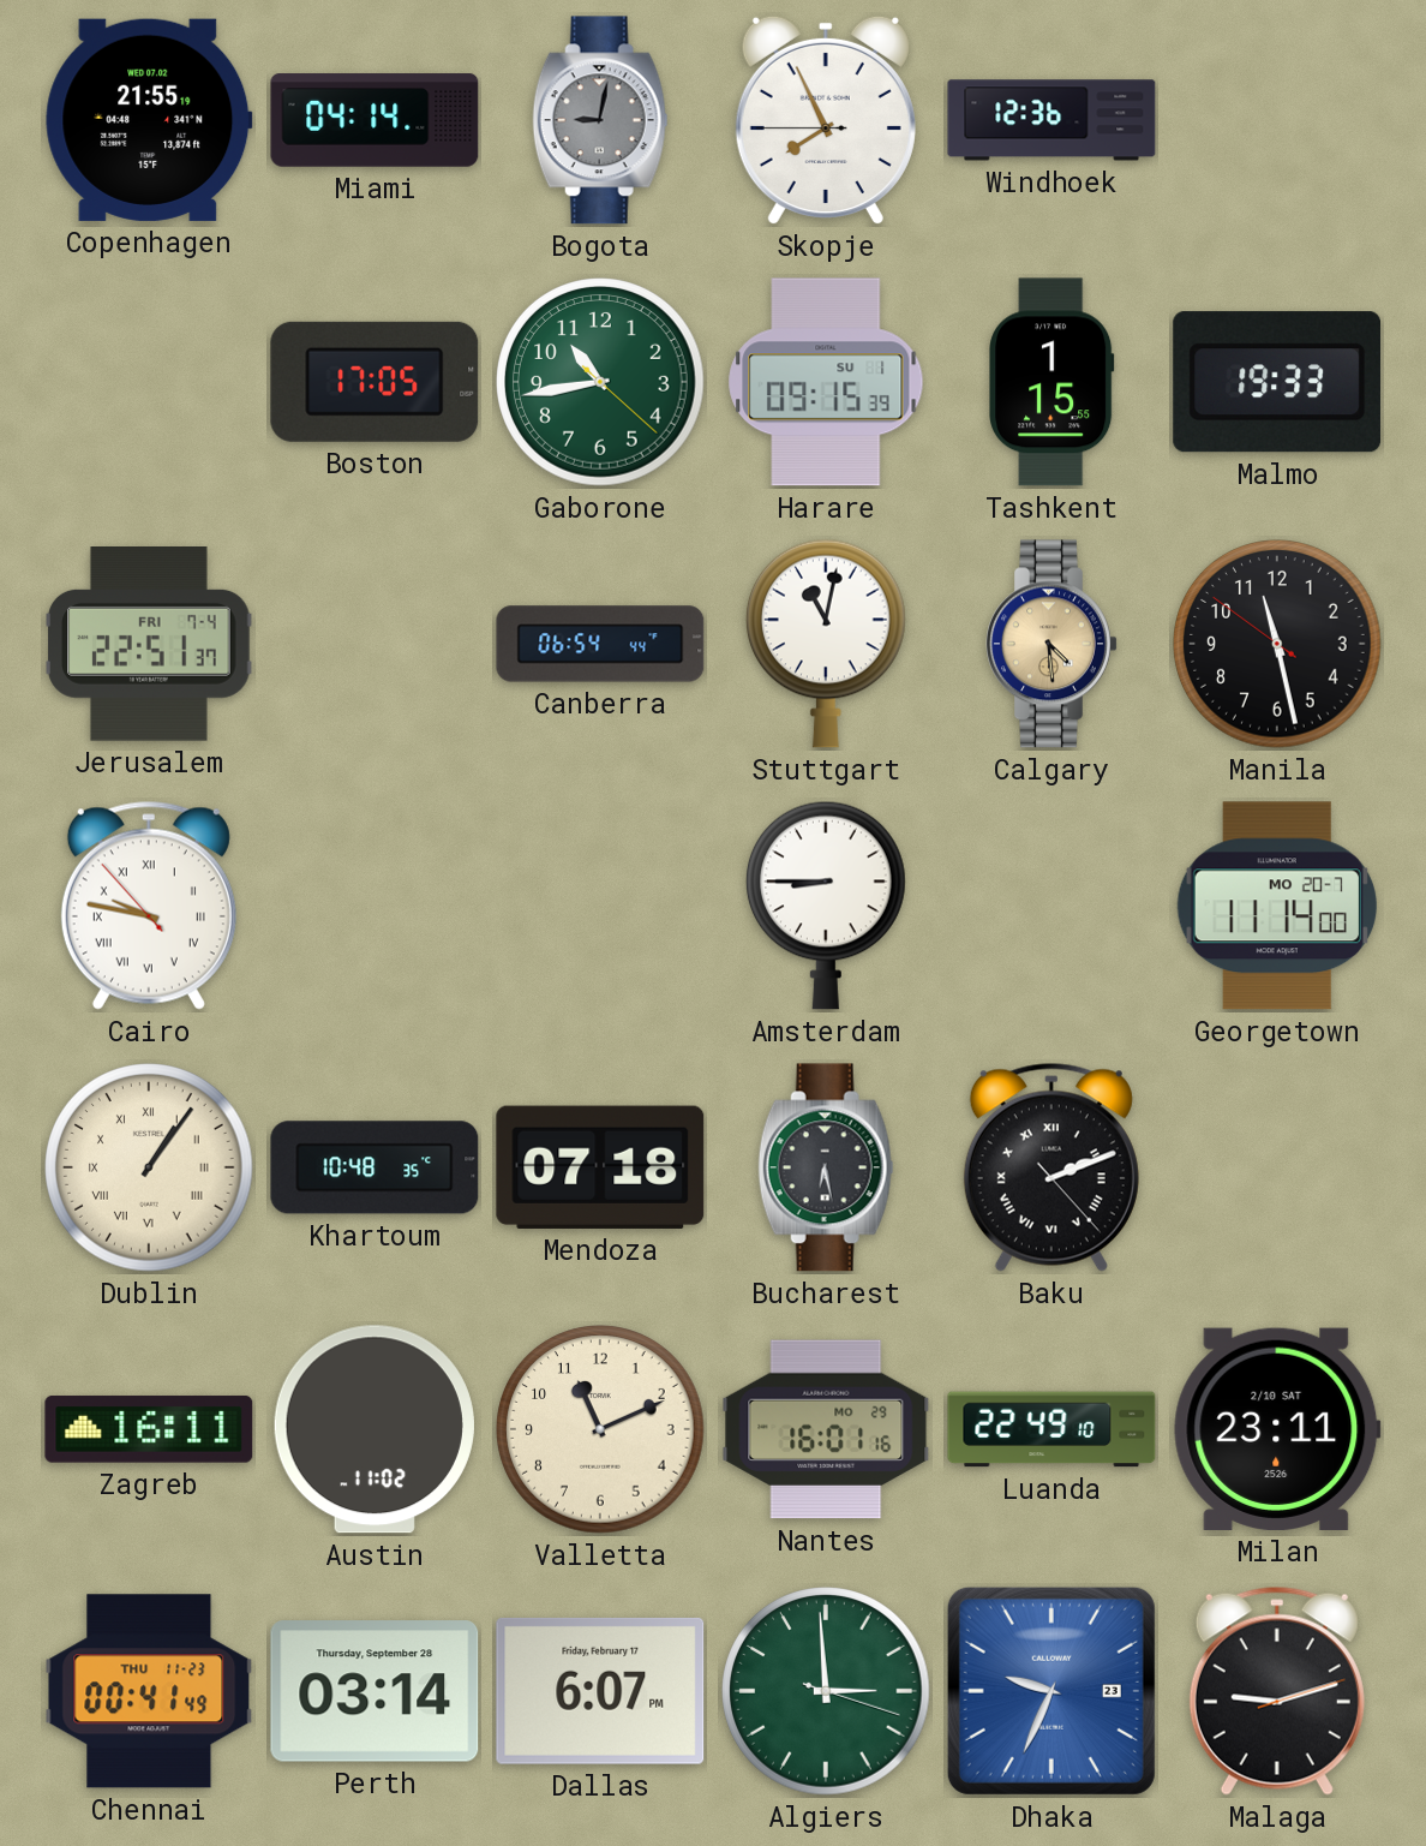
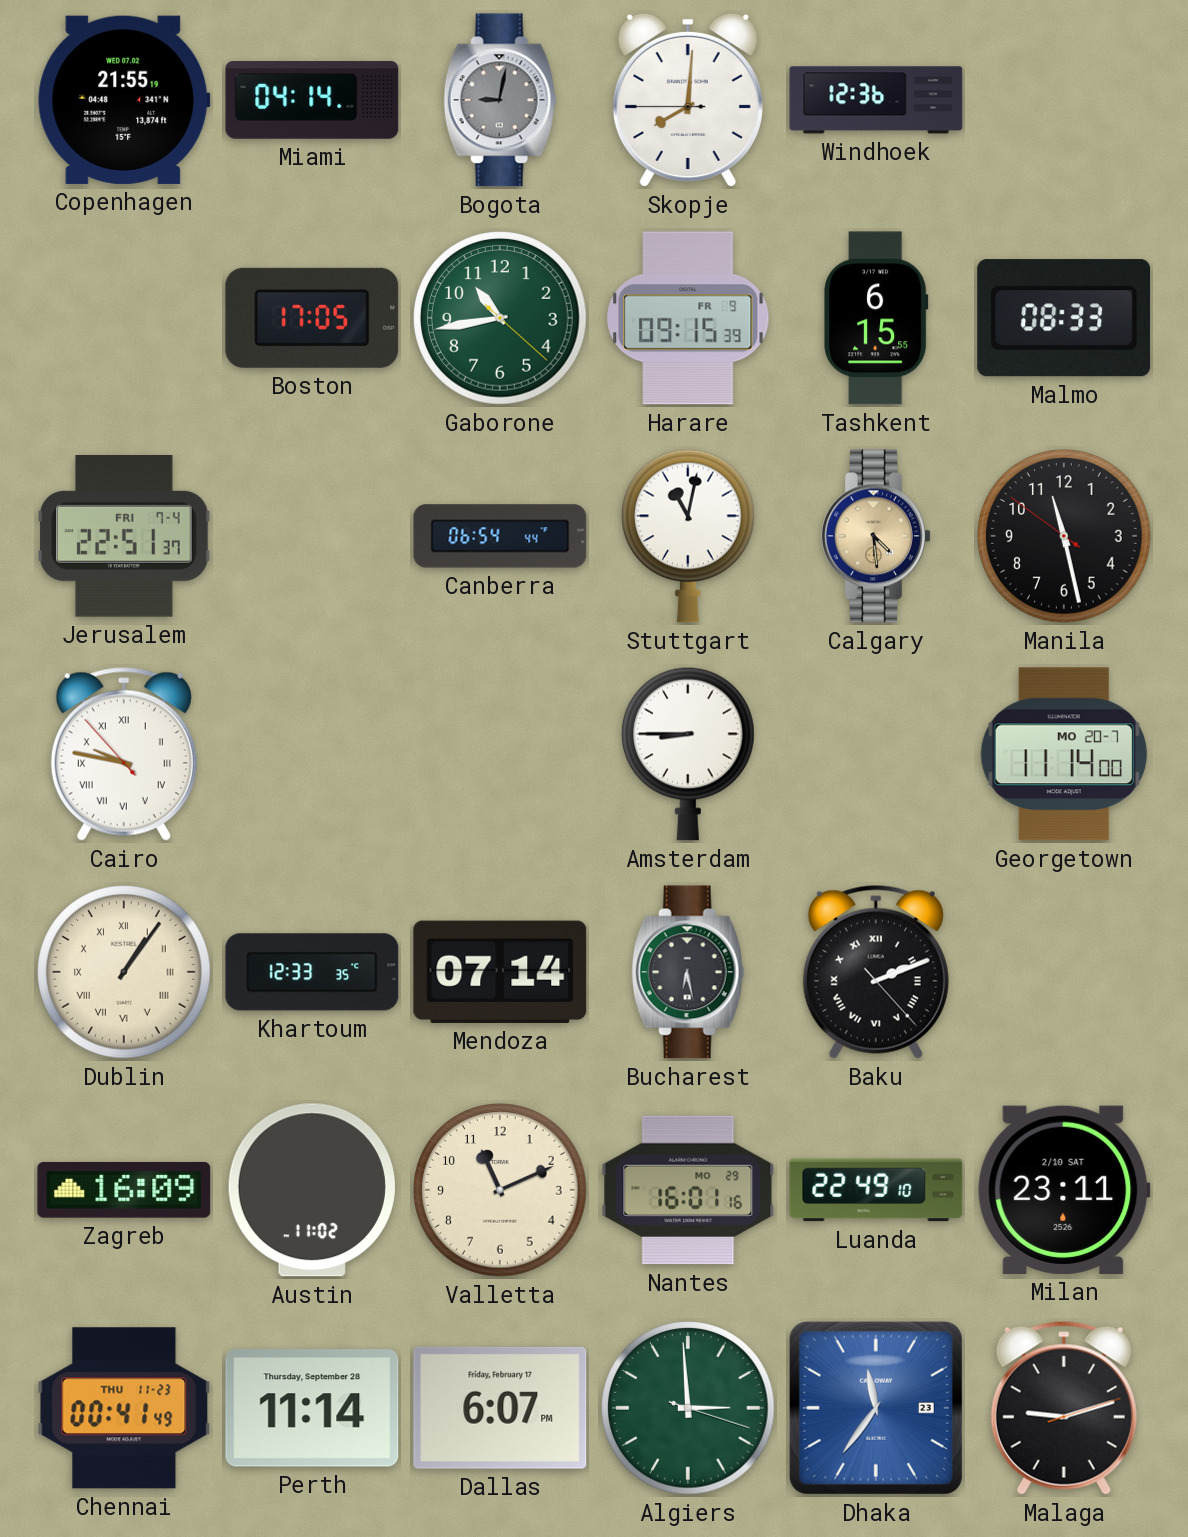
Skopje: 7:55 -> 8:00
Harare date: SU 1 -> FR 9
Tashkent: 1:15 -> 6:15
Malmo: 19:33 -> 08:33
Khartoum: 10:48 -> 12:33
Mendoza: 07:18 -> 07:14
Zagreb: 16:11 -> 16:09
Perth: 03:14 -> 11:14
Dhaka: 9:34 -> 11:36
